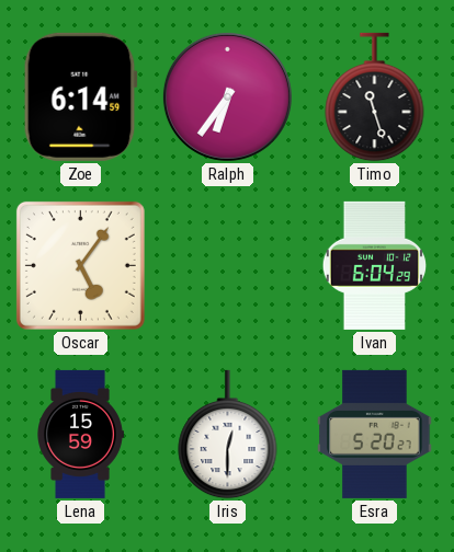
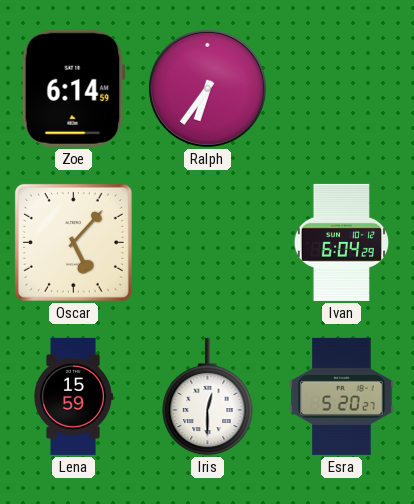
Timo: 11:27 -> none
Oscar: 5:06 -> 5:07
